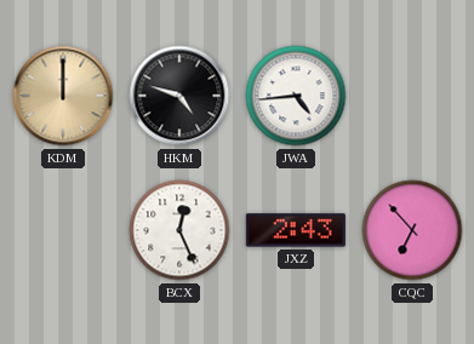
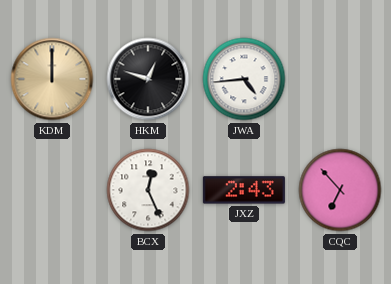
HKM: 4:48 -> 12:48
